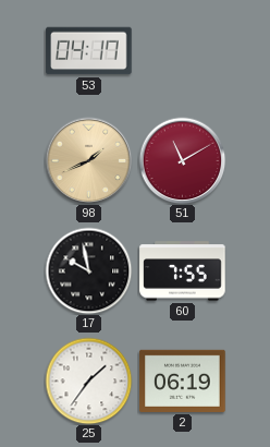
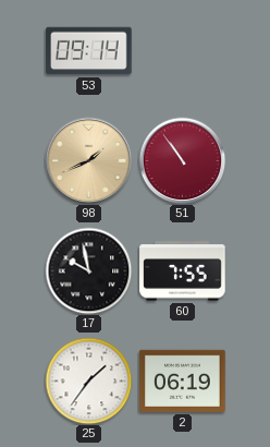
53: 04:17 -> 09:14
51: 11:10 -> 10:54
